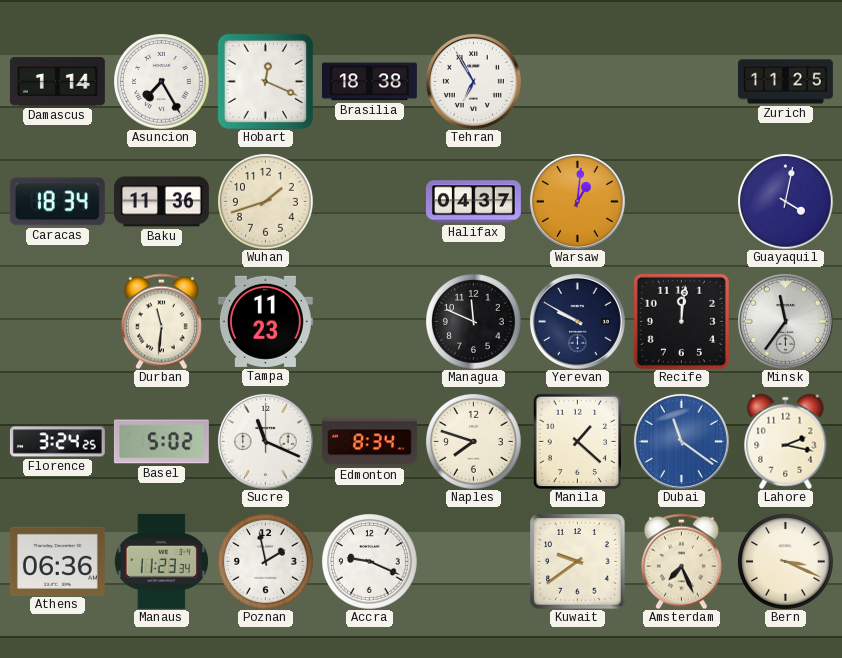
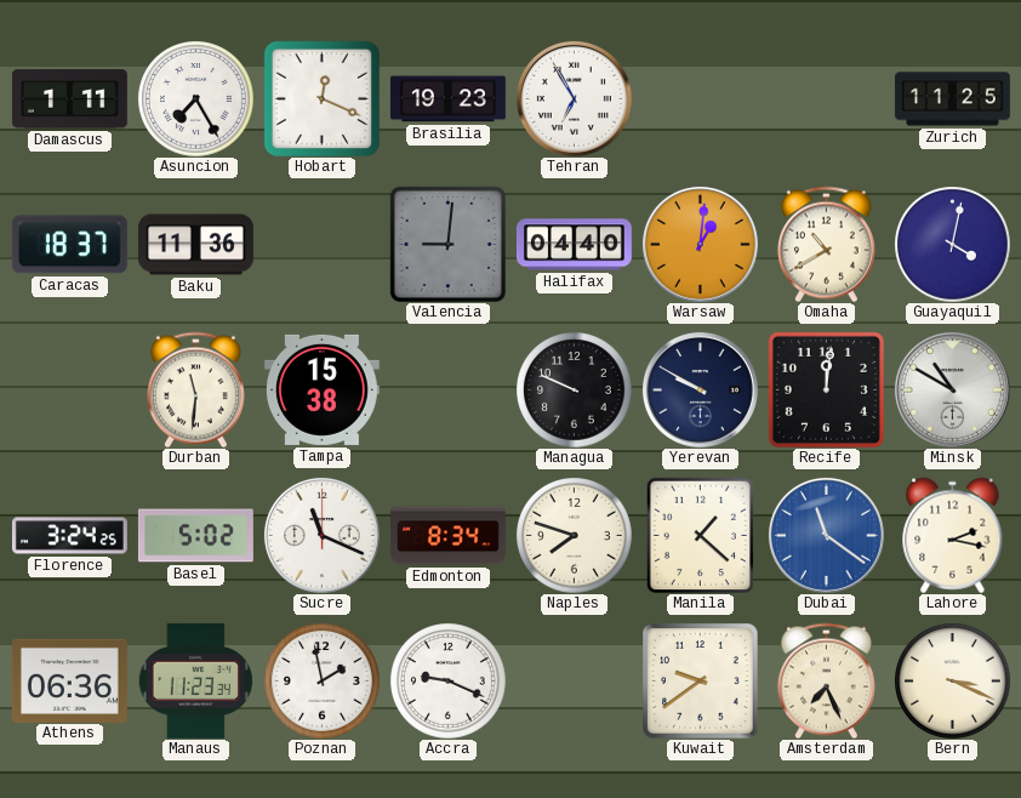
Damascus: 1:14 -> 1:11
Brasilia: 18:38 -> 19:23
Caracas: 18:34 -> 18:37
Wuhan: 1:42 -> none
Valencia: none -> 9:01
Halifax: 04:37 -> 04:40
Omaha: none -> 10:40
Tampa: 11:23 -> 15:38
Managua: 11:49 -> 9:49
Minsk: 11:36 -> 10:50
